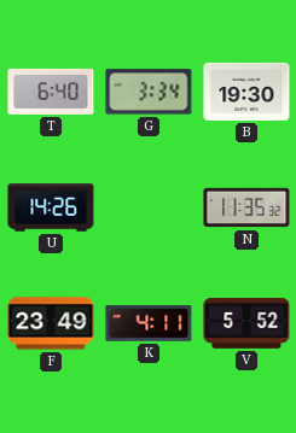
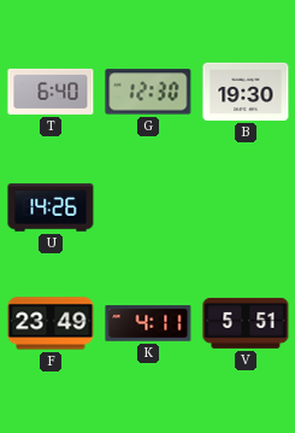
G: 3:34 -> 12:30
N: 11:35 -> none
V: 5:52 -> 5:51
